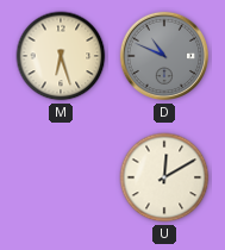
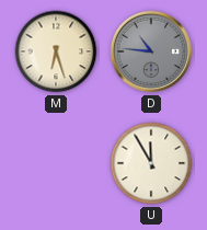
D: 10:49 -> 10:46
U: 12:10 -> 11:55
